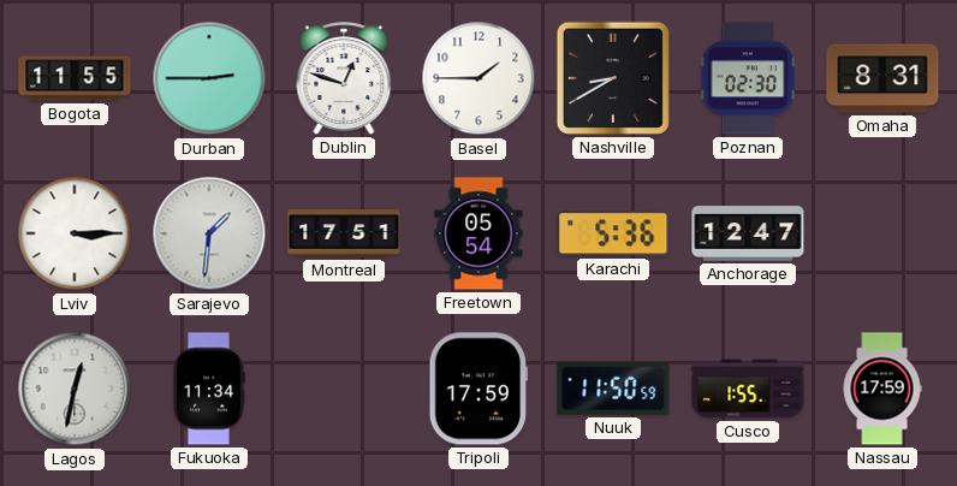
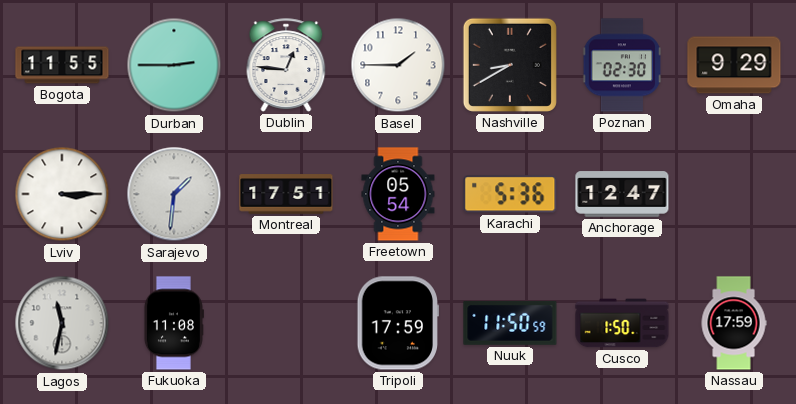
Dublin: 12:48 -> 12:46
Omaha: 8:31 -> 9:29
Lagos: 12:32 -> 11:32
Fukuoka: 11:34 -> 11:08
Cusco: 1:55 -> 1:50
